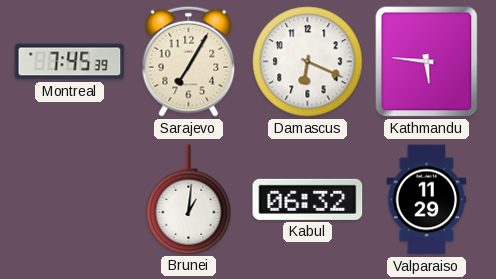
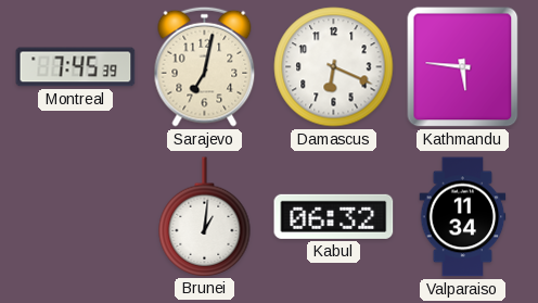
Sarajevo: 7:05 -> 7:02
Valparaiso: 11:29 -> 11:34
